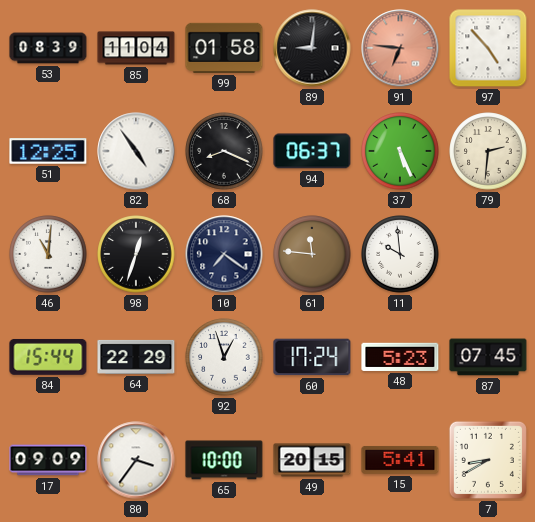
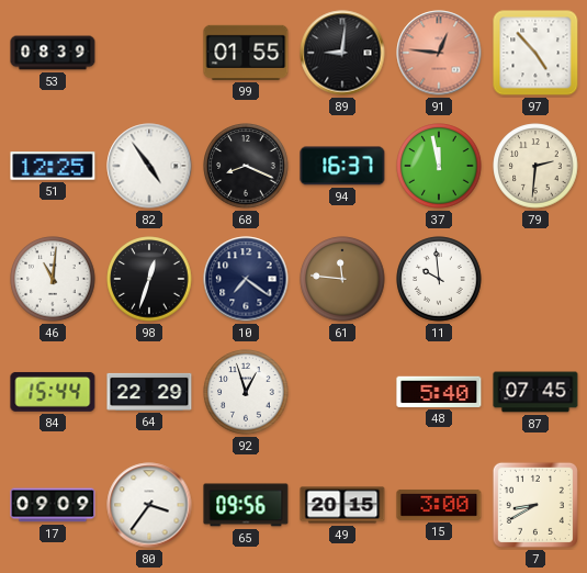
85: 11:04 -> none
99: 01:58 -> 01:55
91: 6:46 -> 12:46
94: 06:37 -> 16:37
37: 5:26 -> 11:58
60: 17:24 -> none
48: 5:23 -> 5:40
65: 10:00 -> 09:56
15: 5:41 -> 3:00
